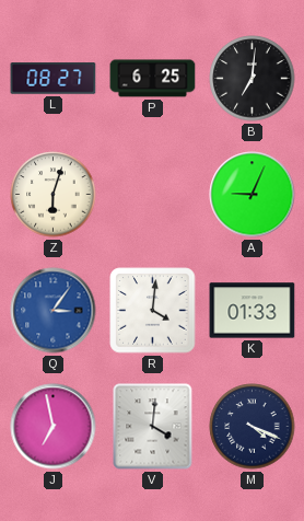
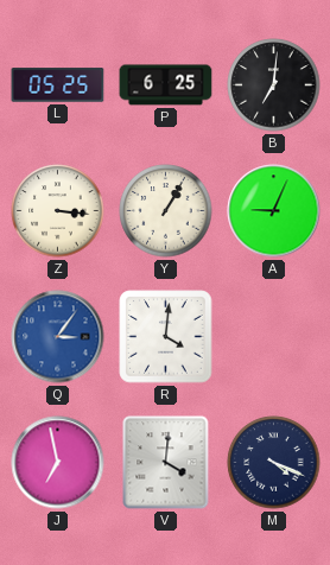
L: 08:27 -> 05:25
Z: 6:03 -> 3:16
Y: none -> 1:05
K: 01:33 -> none
